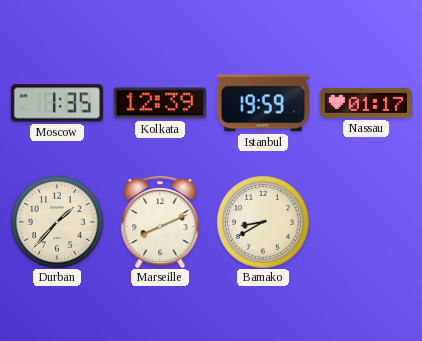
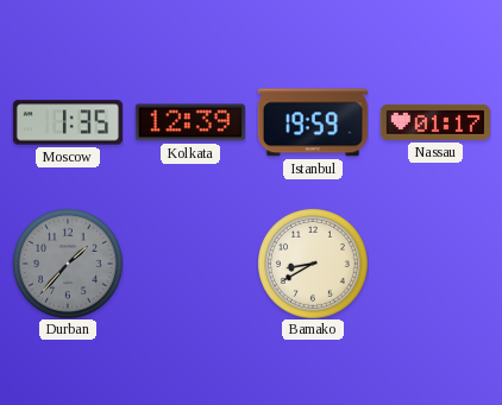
Durban dial: cream -> grey
Marseille: 8:11 -> none
